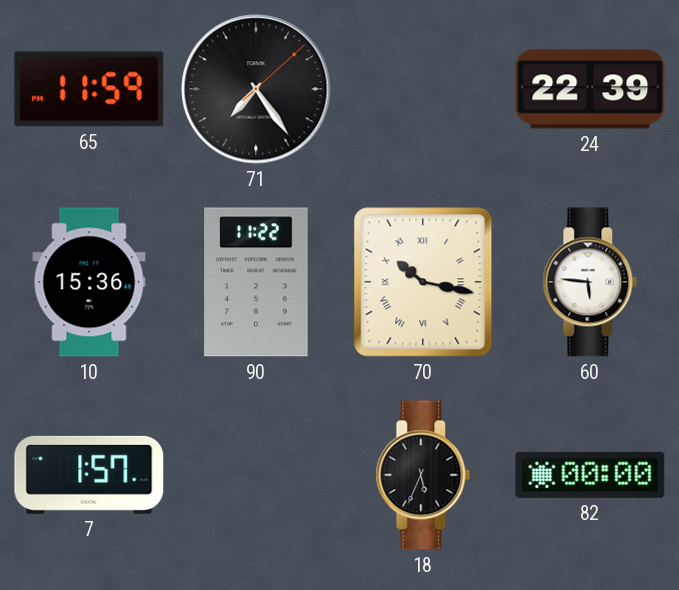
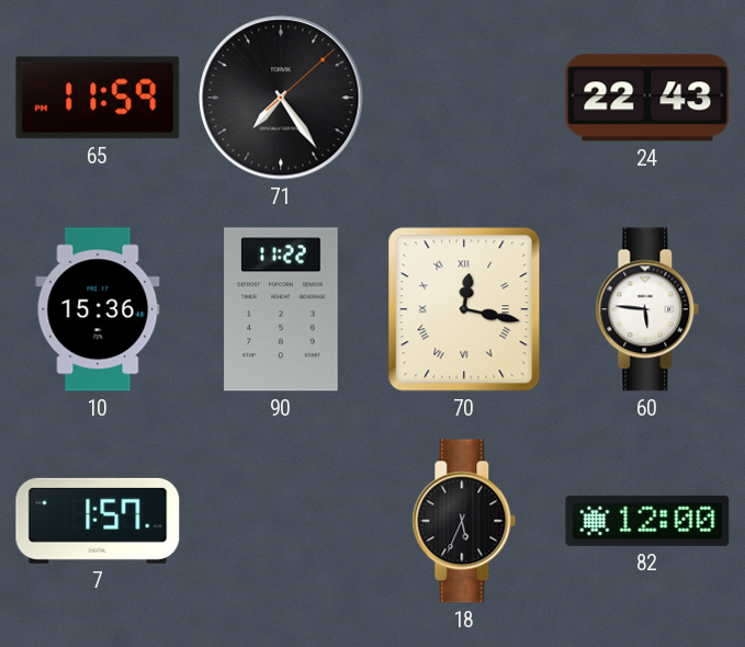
24: 22:39 -> 22:43
70: 10:17 -> 12:17
82: 00:00 -> 12:00
